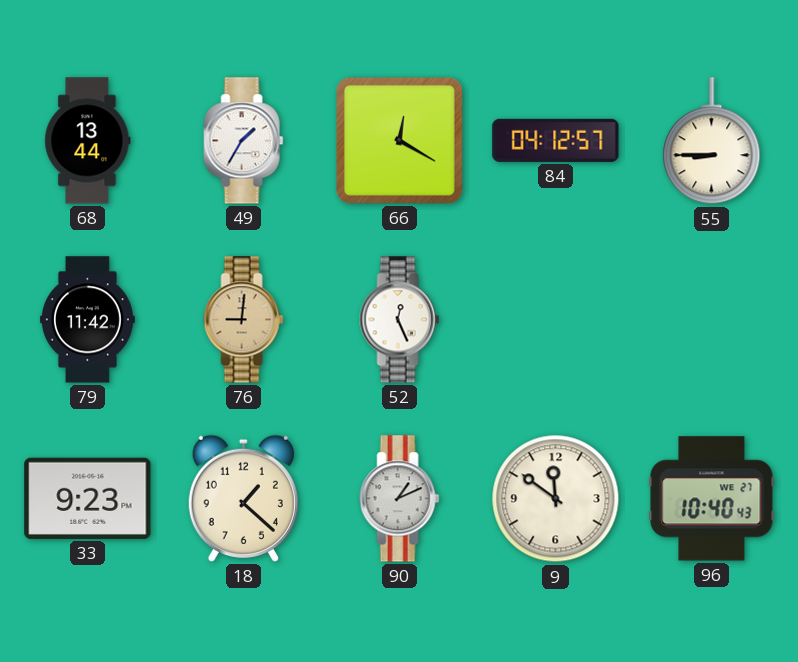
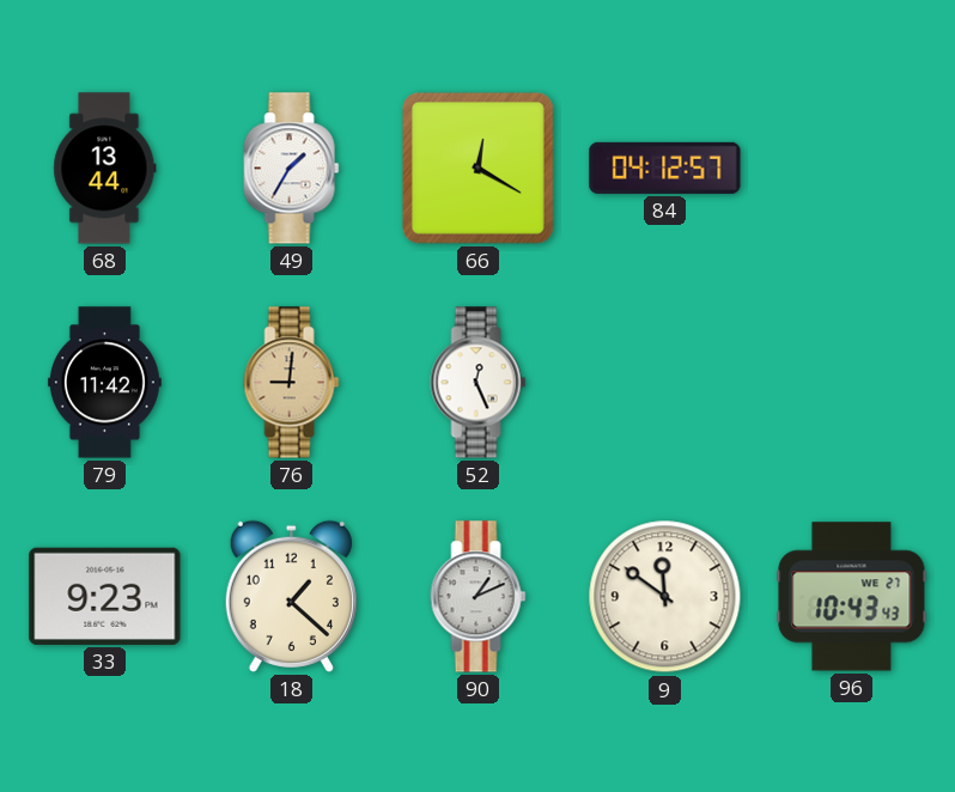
55: 8:45 -> none
96: 10:40 -> 10:43
